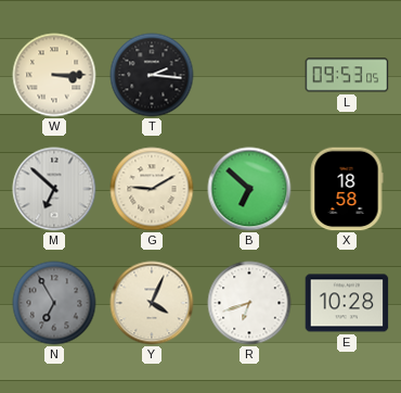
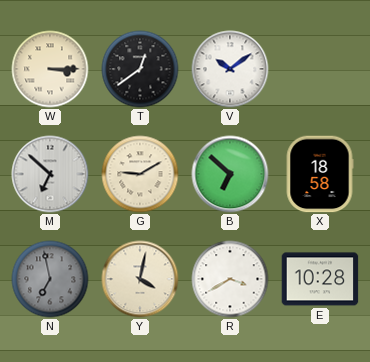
T: 2:16 -> 12:39
V: none -> 10:09
L: 09:53 -> none
N: 6:55 -> 6:58
Y: 4:04 -> 4:02
R: 6:42 -> 3:40
